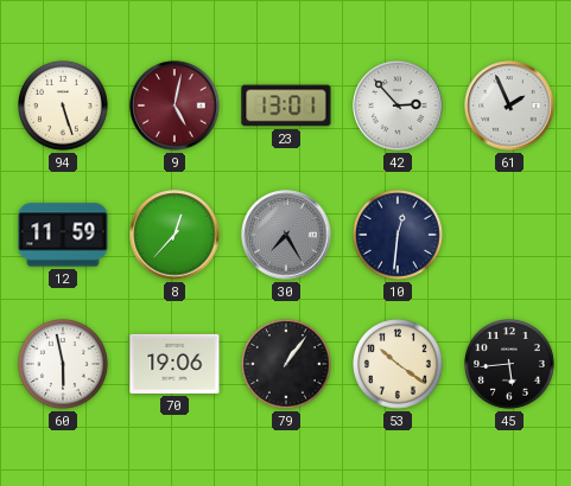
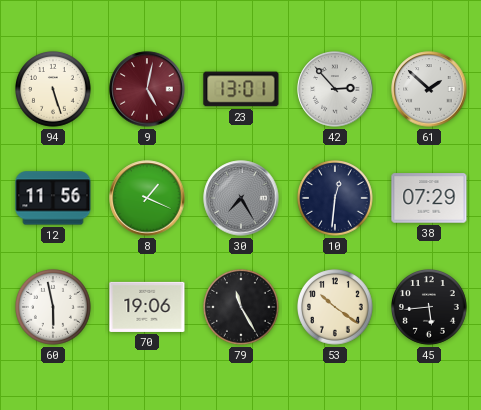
61: 1:56 -> 1:52
12: 11:59 -> 11:56
8: 12:37 -> 1:19
38: none -> 07:29
79: 1:06 -> 11:25
